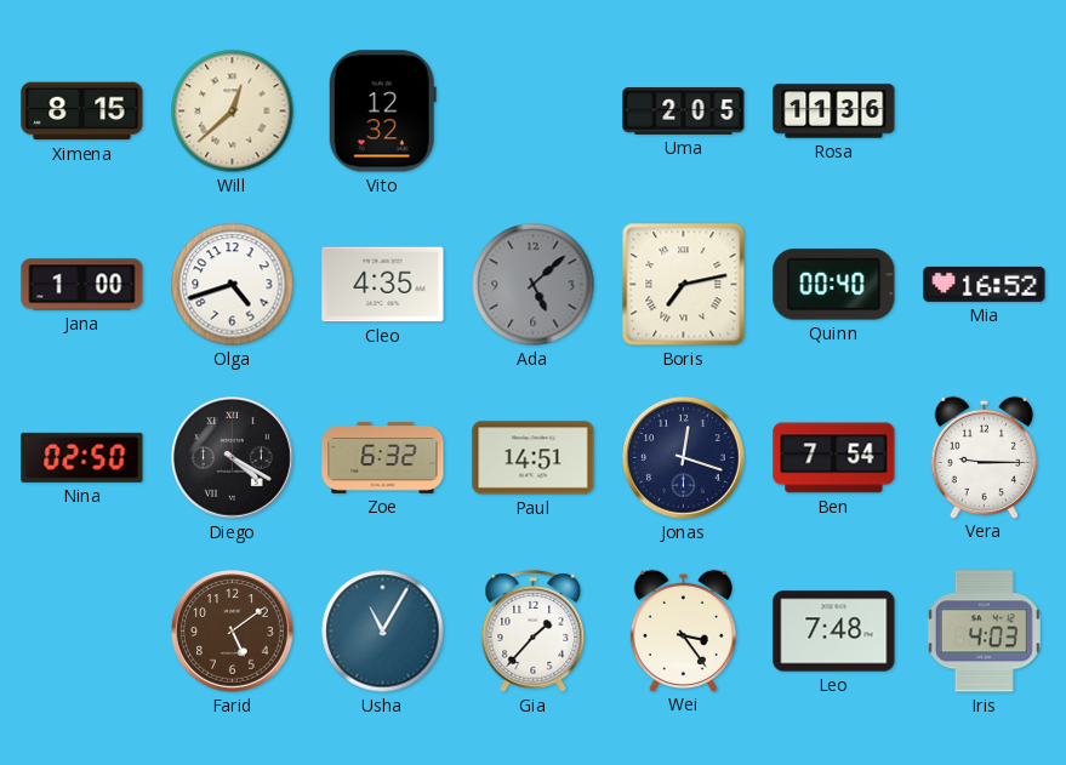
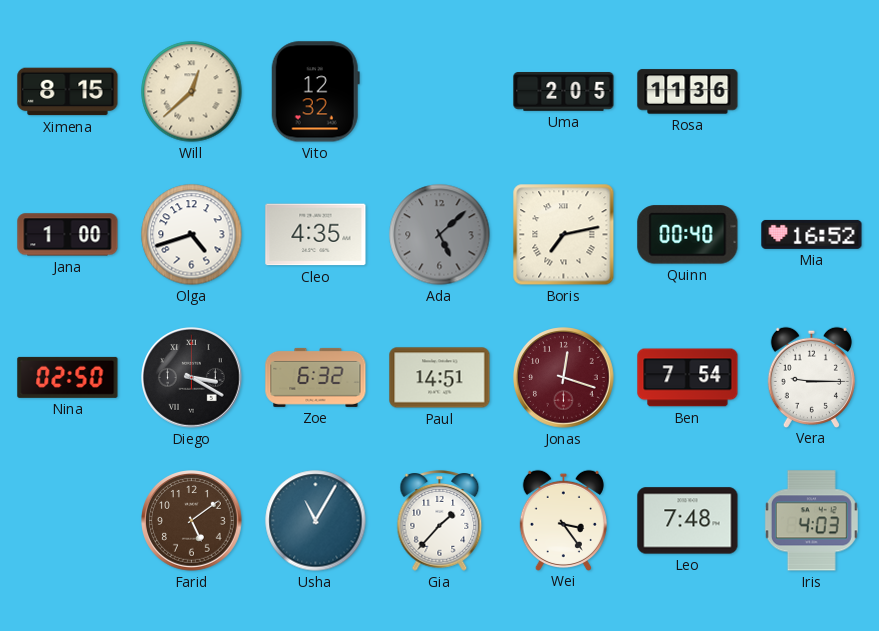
Diego: 4:20 -> 3:20
Jonas dial: navy -> burgundy
